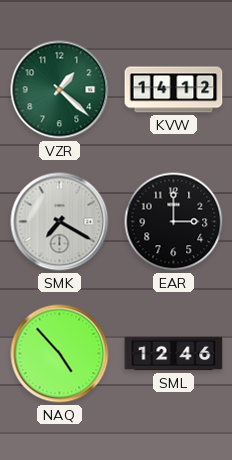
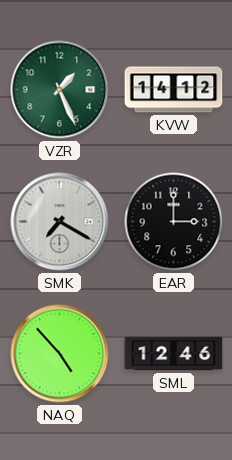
VZR: 1:22 -> 1:26
